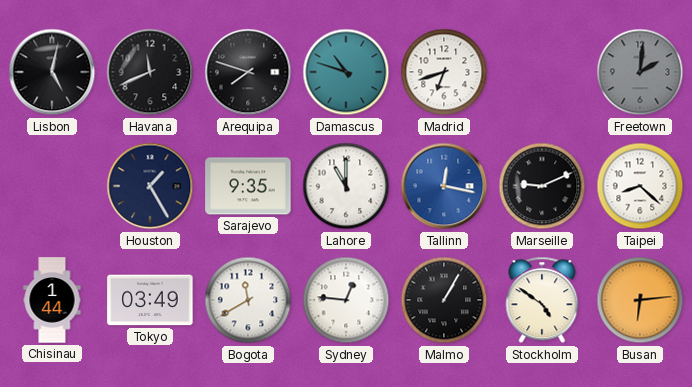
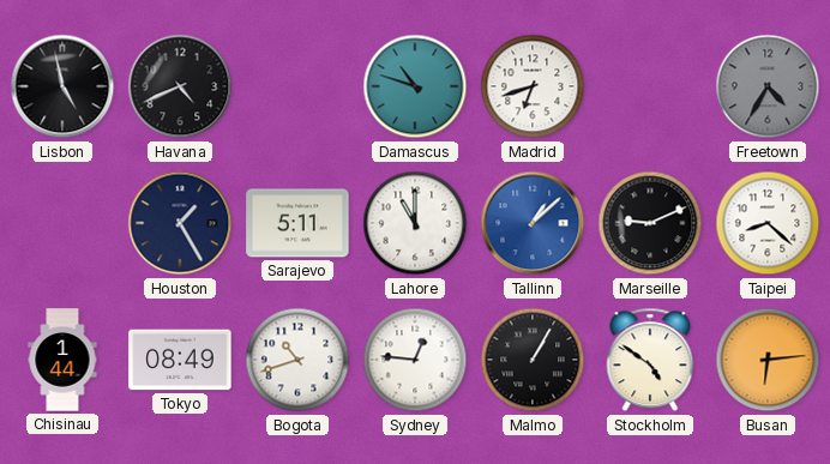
Lisbon: 5:02 -> 4:58
Havana: 11:41 -> 4:41
Arequipa: 7:48 -> none
Freetown: 2:01 -> 4:35
Sarajevo: 9:35 -> 5:11
Tallinn: 12:17 -> 1:08
Tokyo: 03:49 -> 08:49
Bogota: 11:40 -> 10:42
